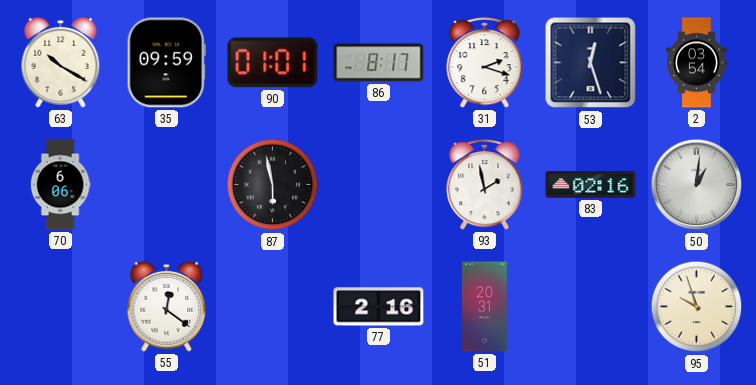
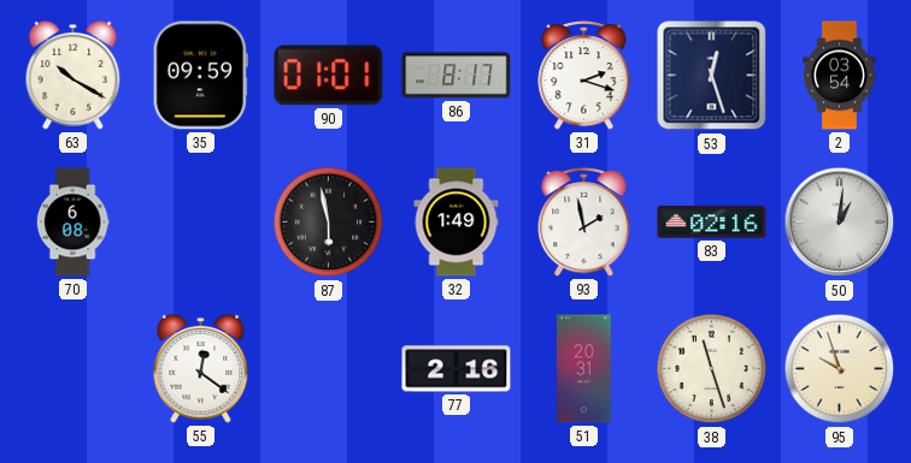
70: 6:06 -> 6:08
32: none -> 1:49
38: none -> 11:27
